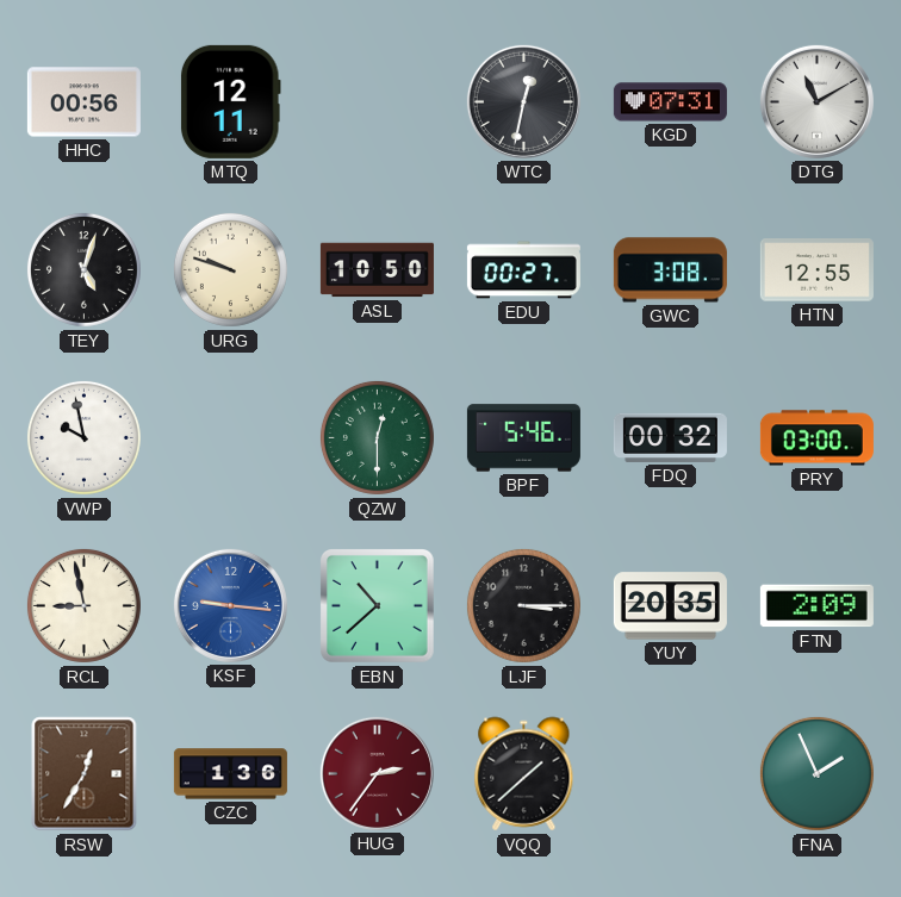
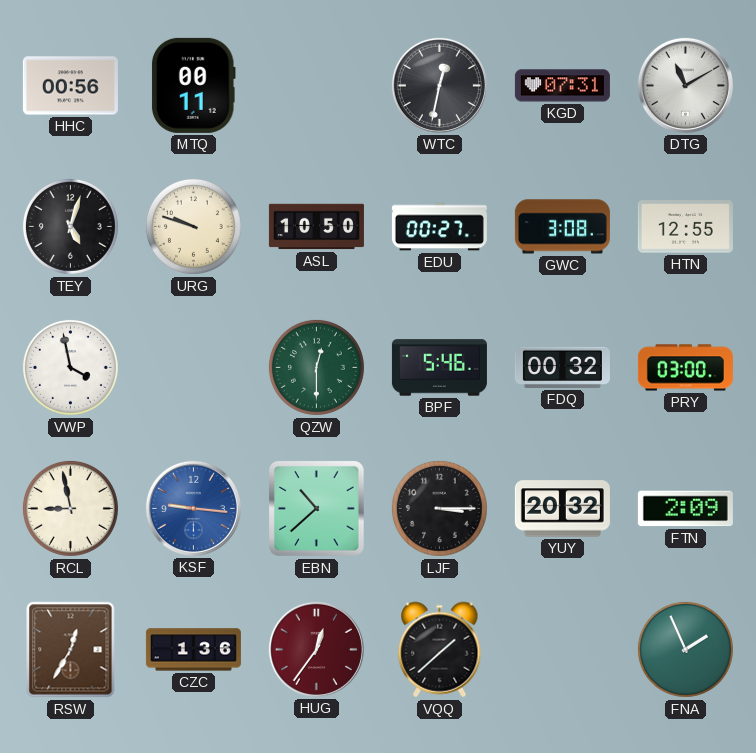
MTQ: 12:11 -> 00:11
VWP: 9:58 -> 3:58
YUY: 20:35 -> 20:32
HUG: 2:36 -> 12:36
